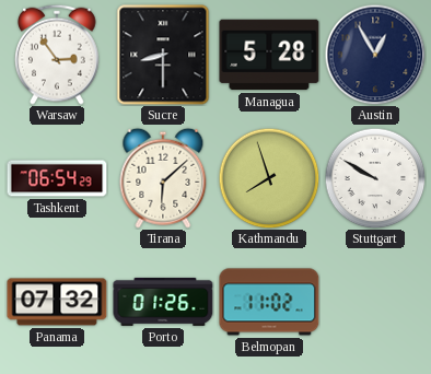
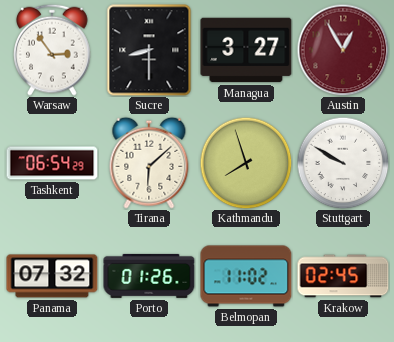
Managua: 5:28 -> 3:27
Austin dial: navy -> burgundy
Krakow: none -> 02:45
